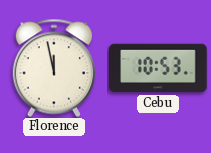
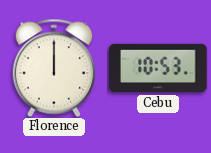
Florence: 11:58 -> 12:00
